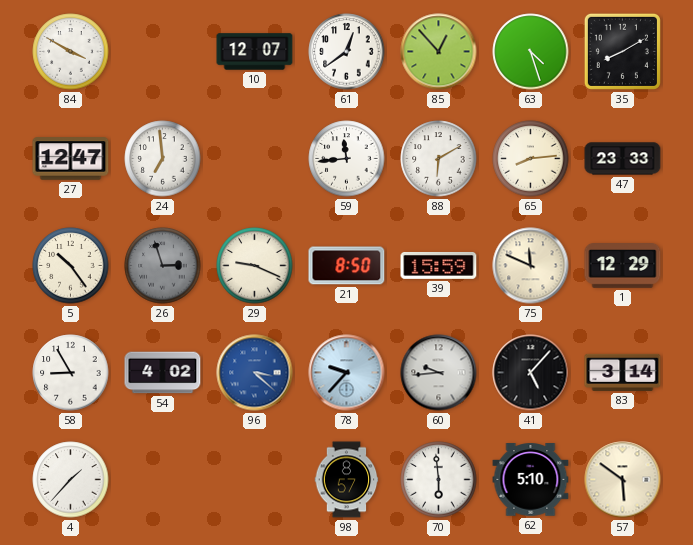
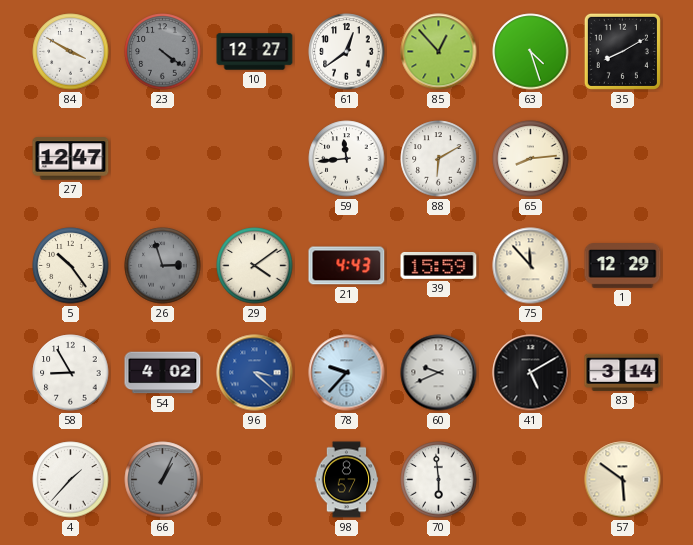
23: none -> 4:21
10: 12:07 -> 12:27
24: 6:59 -> none
47: 23:33 -> none
29: 9:19 -> 4:09
21: 8:50 -> 4:43
75: 11:49 -> 11:53
60: 9:44 -> 9:41
41: 5:07 -> 5:10
66: none -> 1:04
62: 5:10 -> none
